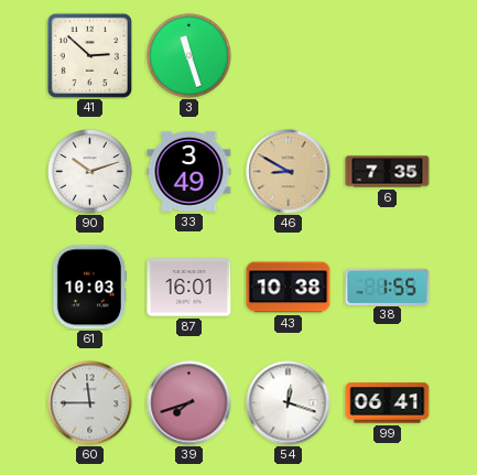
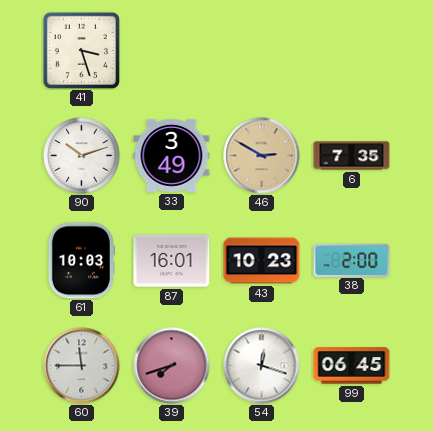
41: 2:52 -> 3:27
3: 11:27 -> none
46: 8:50 -> 2:50
43: 10:38 -> 10:23
38: 1:55 -> 2:00
99: 06:41 -> 06:45
